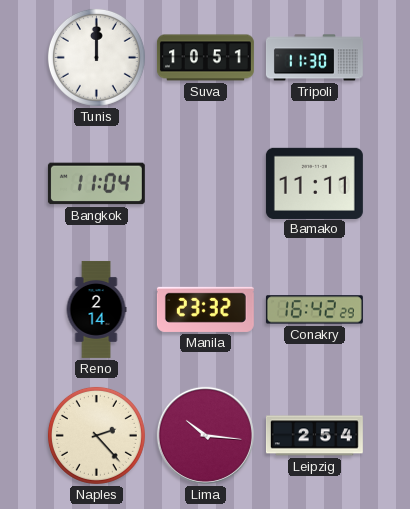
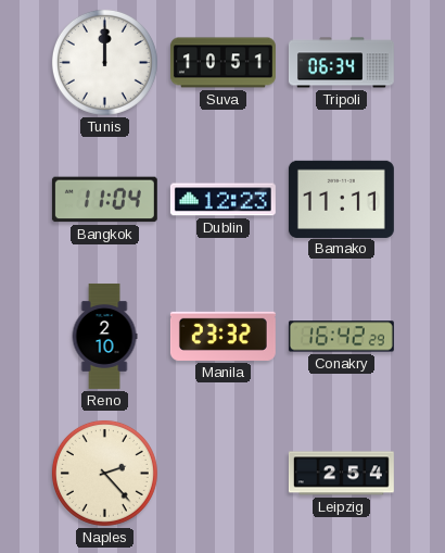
Tripoli: 11:30 -> 06:34
Dublin: none -> 12:23
Reno: 2:14 -> 2:10
Lima: 10:16 -> none
